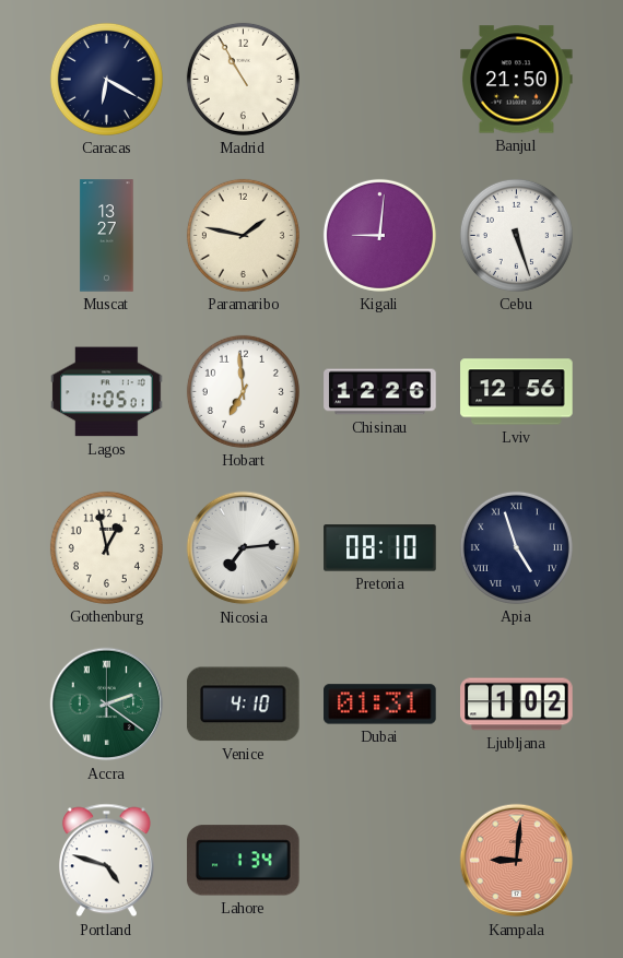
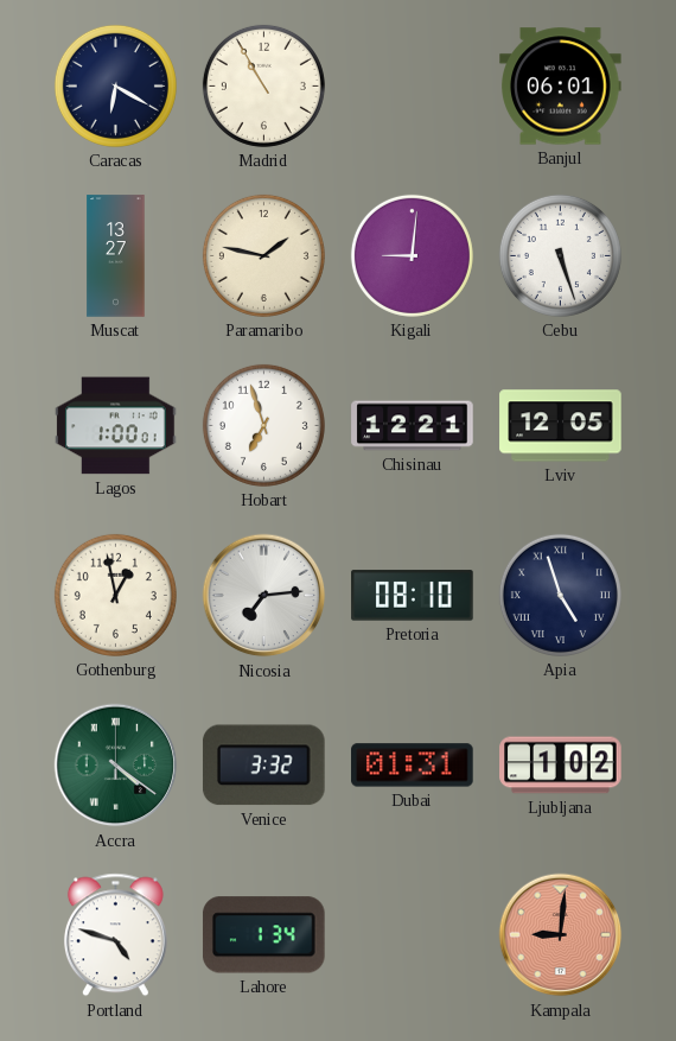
Banjul: 21:50 -> 06:01
Lagos: 1:05 -> 1:00
Hobart: 6:59 -> 6:57
Chisinau: 12:26 -> 12:21
Lviv: 12:56 -> 12:05
Accra: 2:21 -> 4:21
Venice: 4:10 -> 3:32
